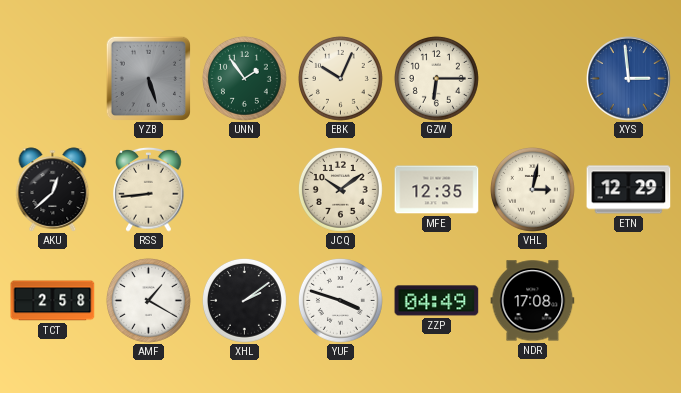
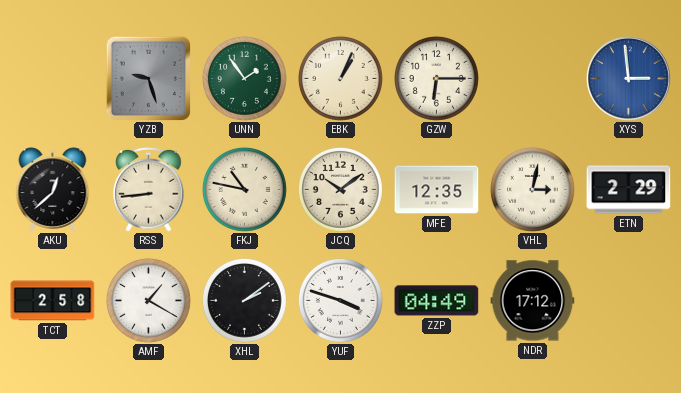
YZB: 5:27 -> 9:27
EBK: 10:04 -> 1:04
FKJ: none -> 10:47
ETN: 12:29 -> 2:29
NDR: 17:08 -> 17:12
